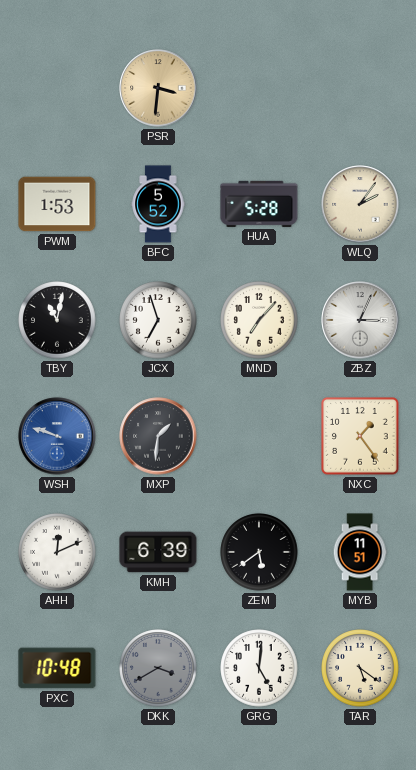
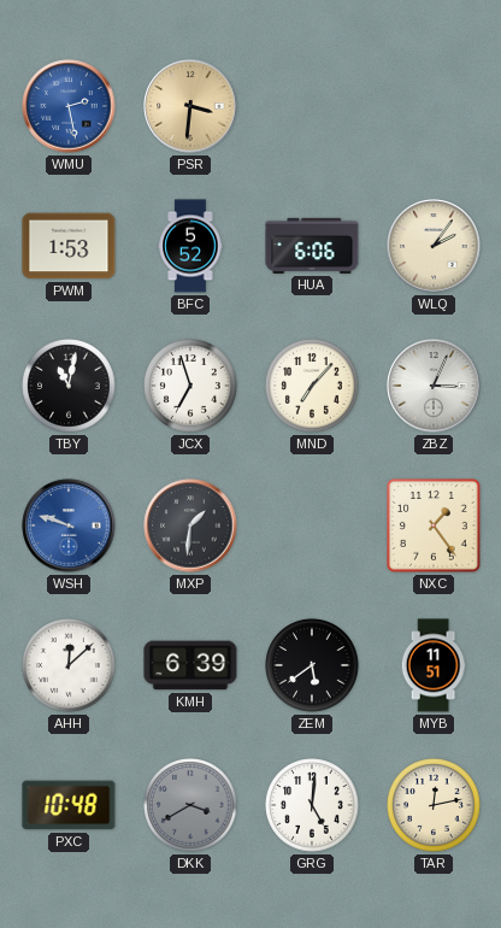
WMU: none -> 2:28
HUA: 5:28 -> 6:06
AHH: 12:11 -> 12:08
TAR: 5:21 -> 12:13
